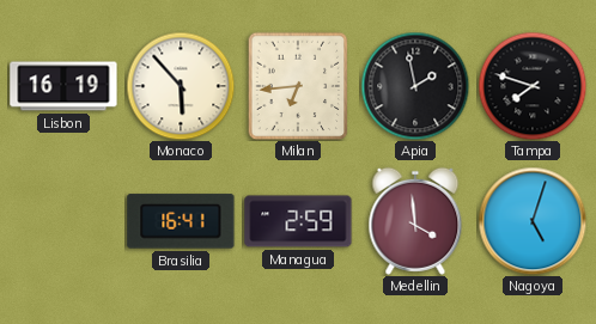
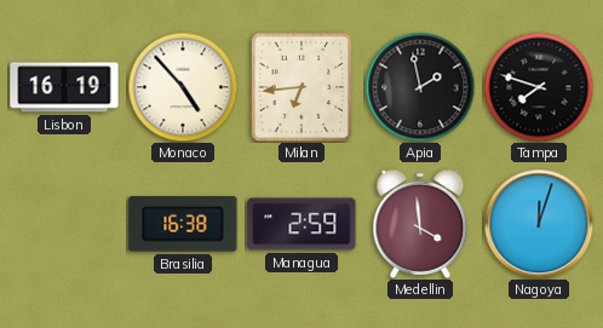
Monaco: 5:53 -> 4:53
Brasilia: 16:41 -> 16:38
Nagoya: 5:03 -> 12:03
